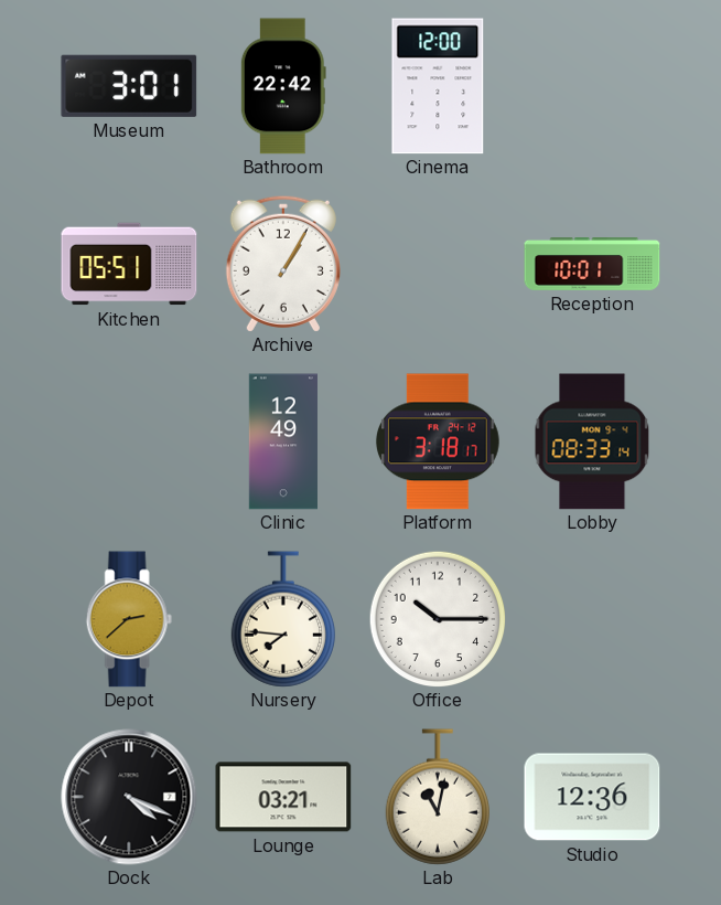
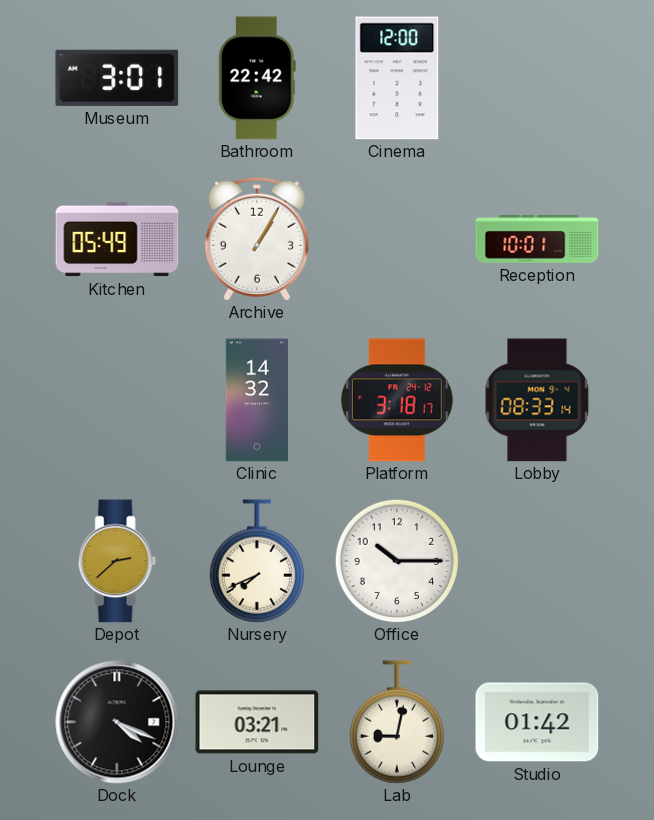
Kitchen: 05:51 -> 05:49
Clinic: 12:49 -> 14:32
Nursery: 7:46 -> 7:41
Lab: 11:02 -> 9:02
Studio: 12:36 -> 01:42
